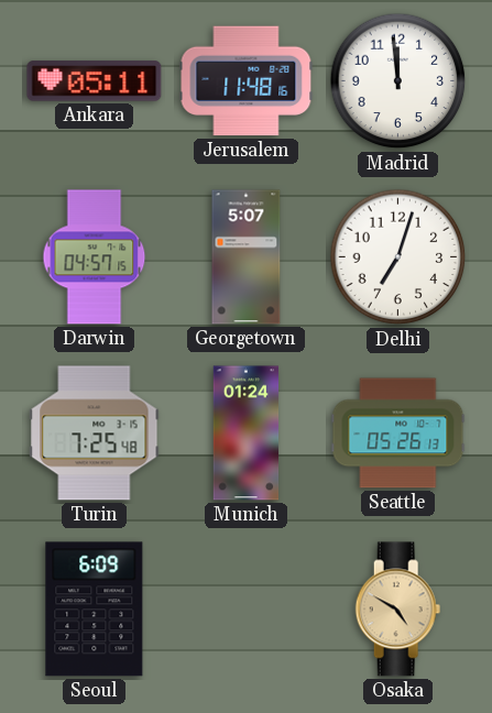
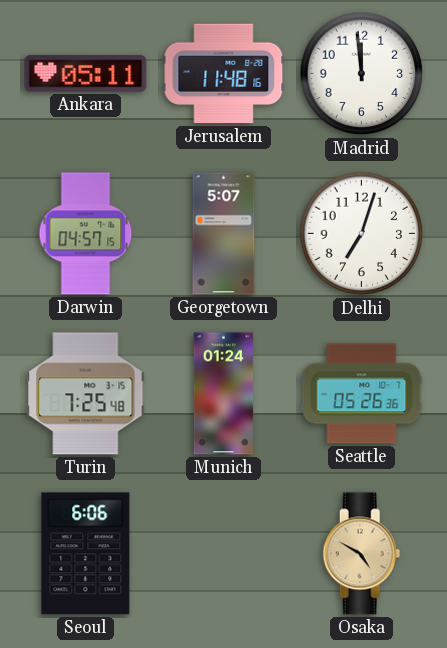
Seattle: 05:26:13 -> 05:26:36
Seoul: 6:09 -> 6:06
